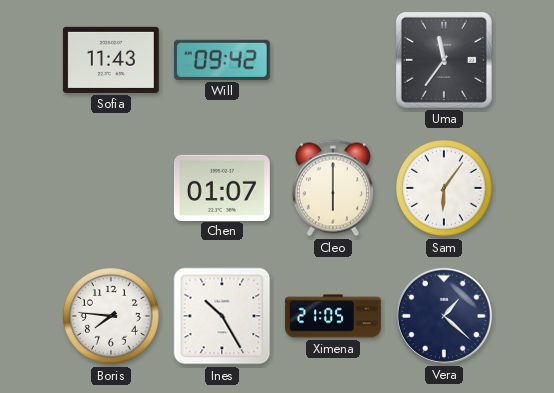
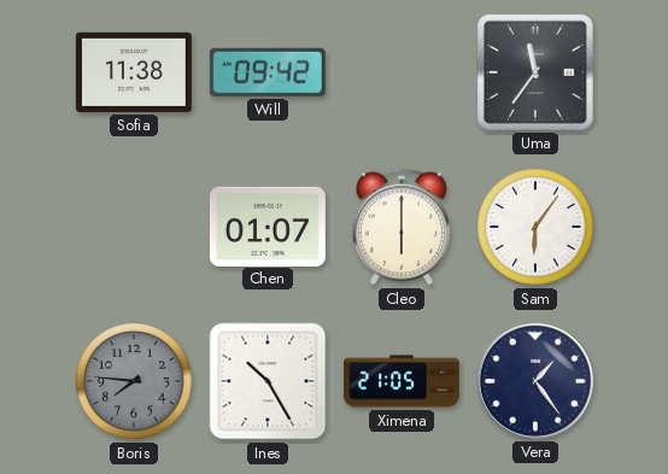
Sofia: 11:43 -> 11:38
Boris dial: white -> grey
Vera: 1:22 -> 1:24
